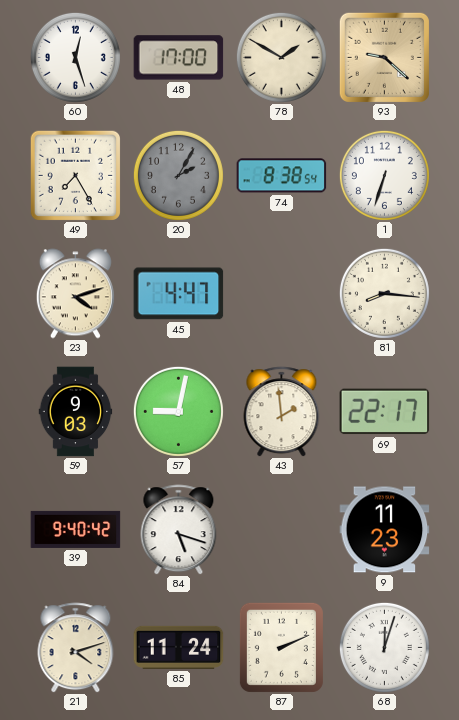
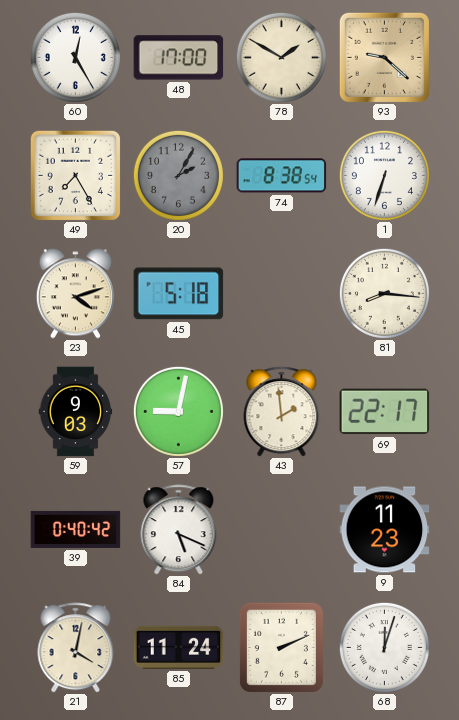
60: 12:27 -> 12:25
45: 4:47 -> 5:18
39: 9:40 -> 0:40
84: 5:18 -> 5:19
21: 4:12 -> 4:02
